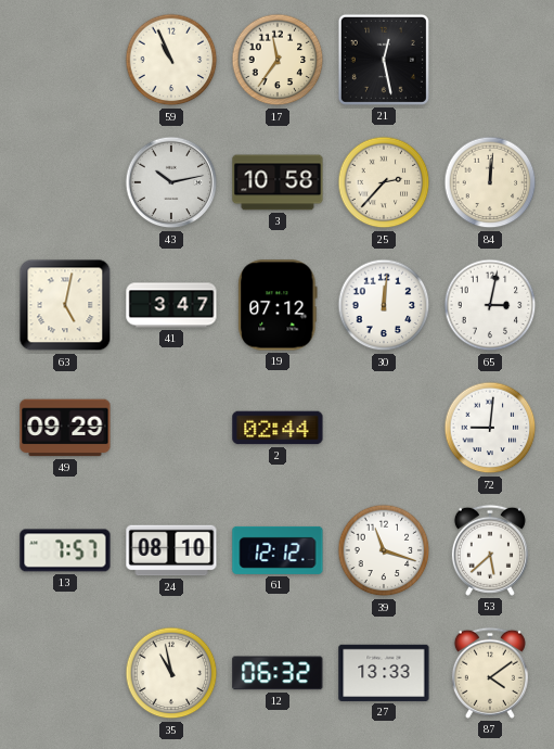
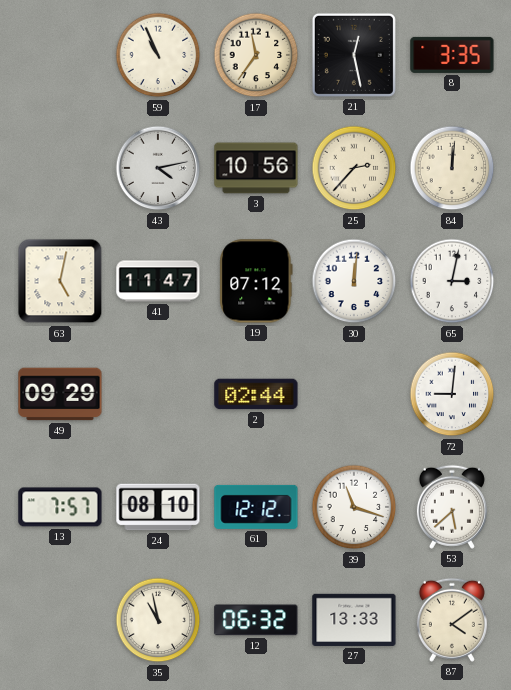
8: none -> 3:35
43: 10:13 -> 4:13
3: 10:58 -> 10:56
41: 3:47 -> 11:47
